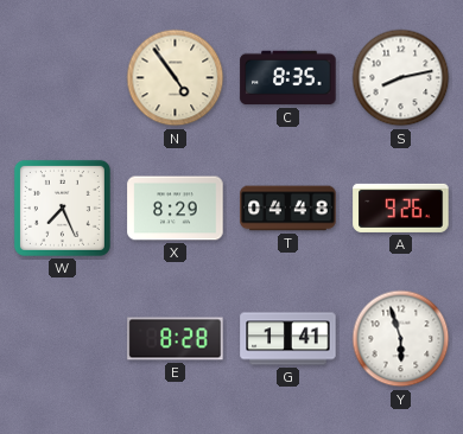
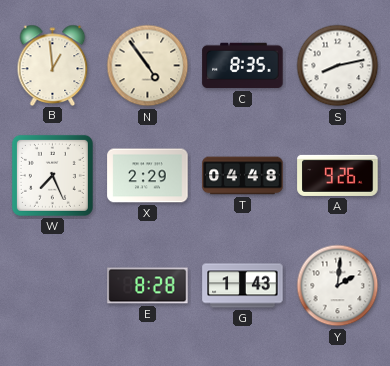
B: none -> 12:59
X: 8:29 -> 2:29
G: 1:41 -> 1:43
Y: 5:57 -> 2:01
